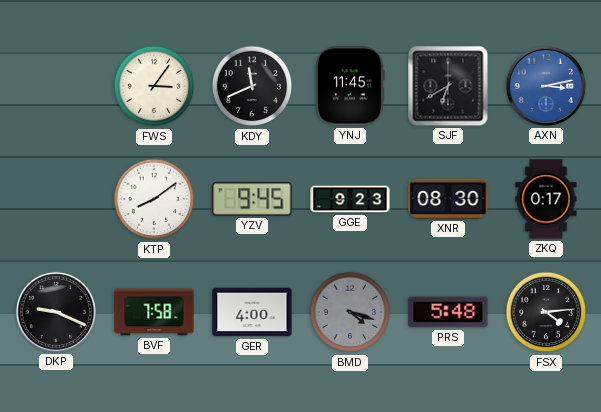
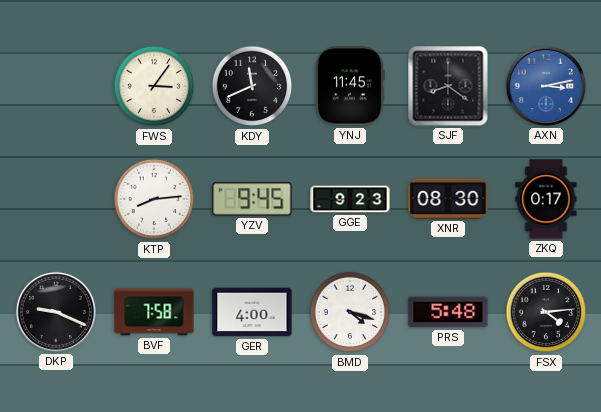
SJF: 6:40 -> 8:21
KTP: 8:09 -> 8:14
BMD dial: grey -> white
